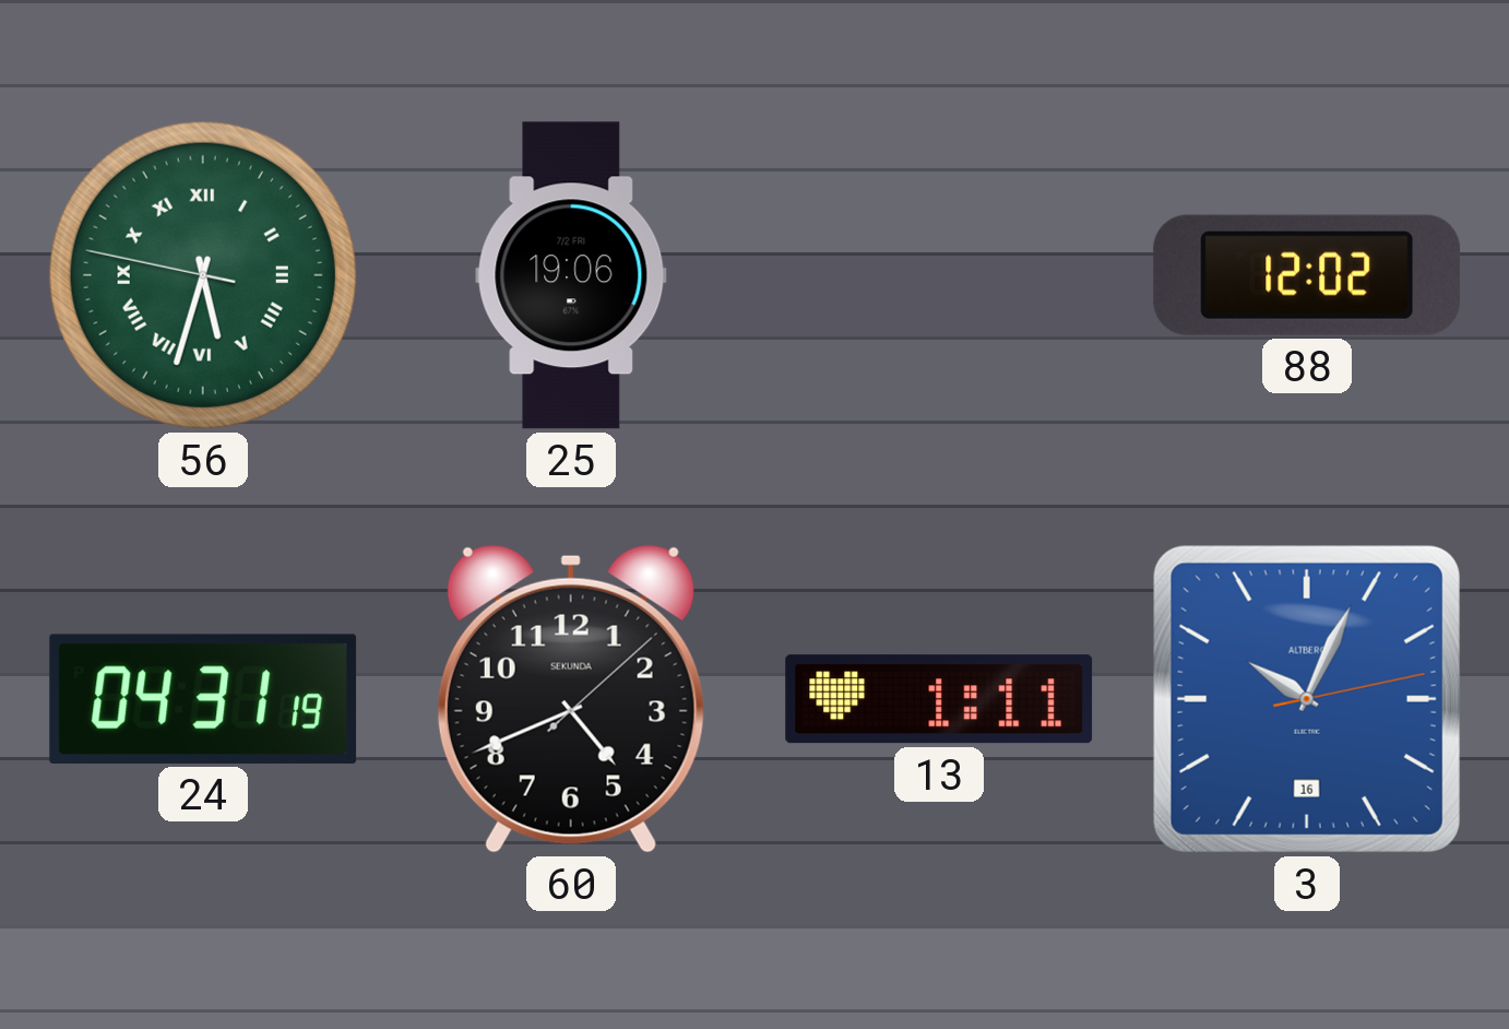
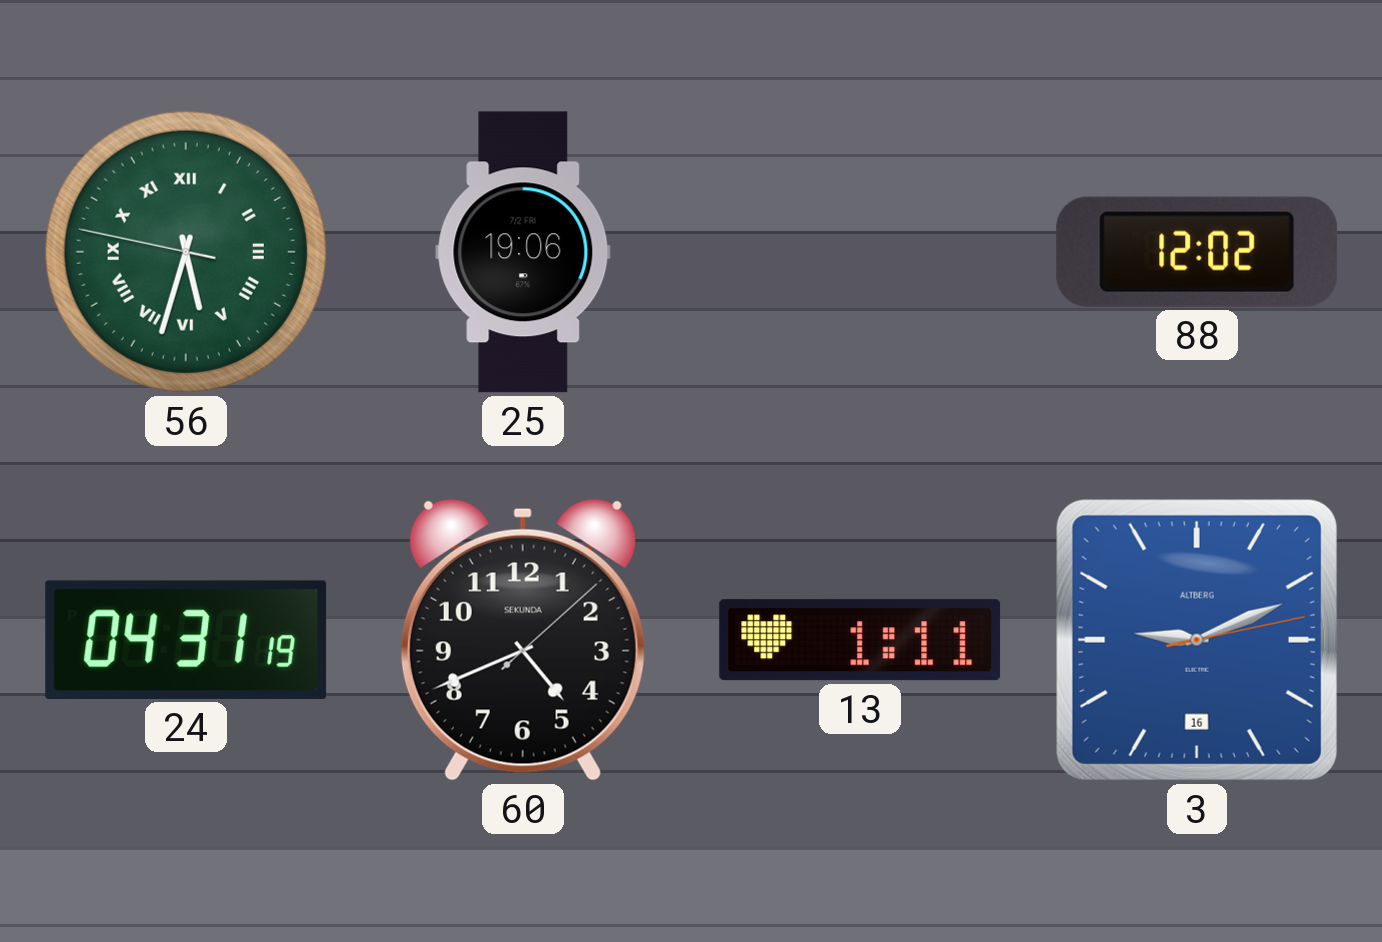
3: 10:04 -> 9:11
